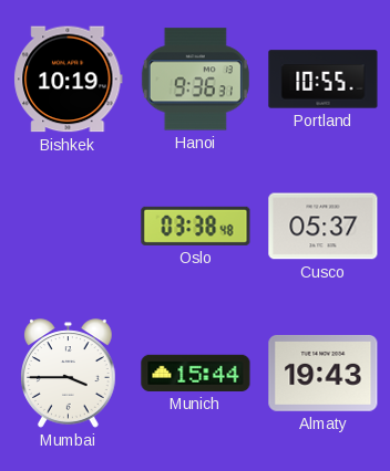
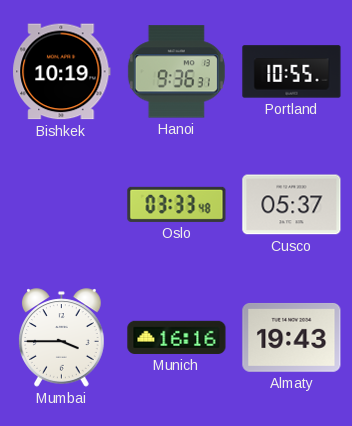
Oslo: 03:38 -> 03:33
Munich: 15:44 -> 16:16
